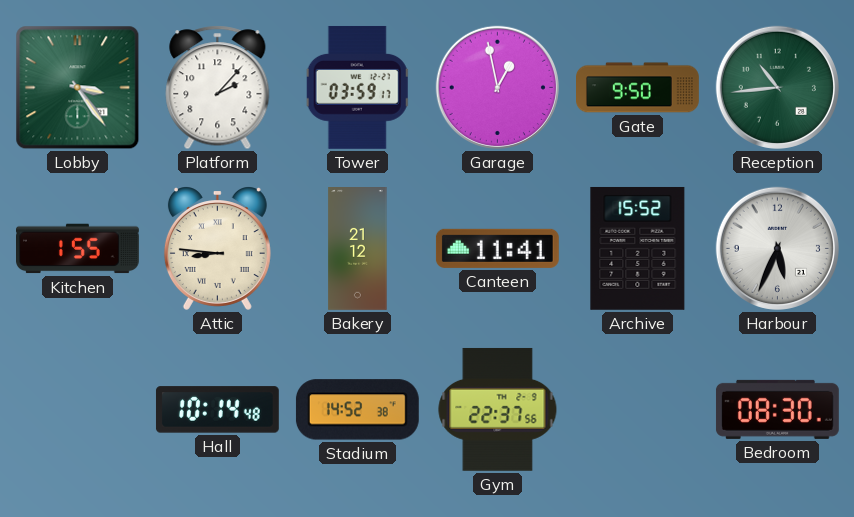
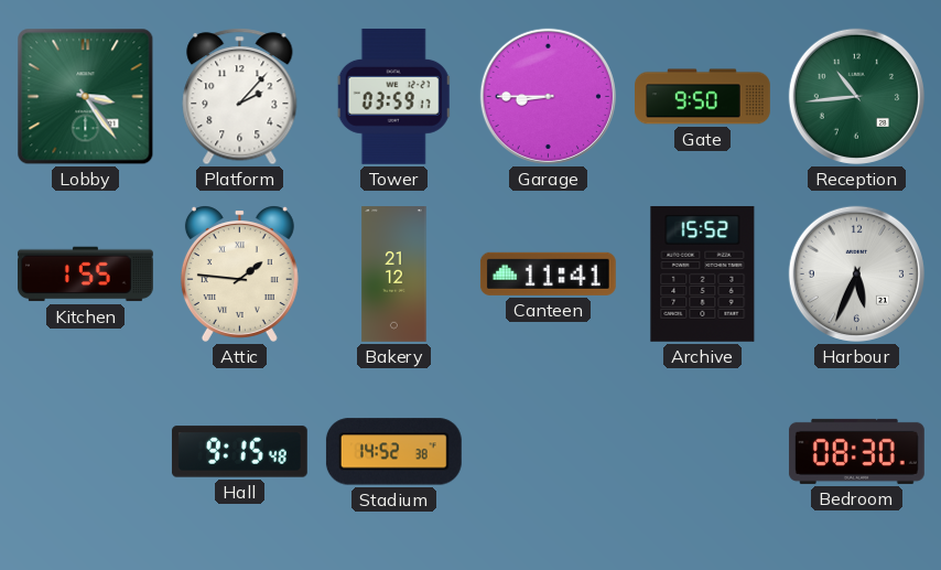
Garage: 12:58 -> 8:45
Attic: 8:46 -> 1:46
Hall: 10:14 -> 9:15
Gym: 22:37 -> none
